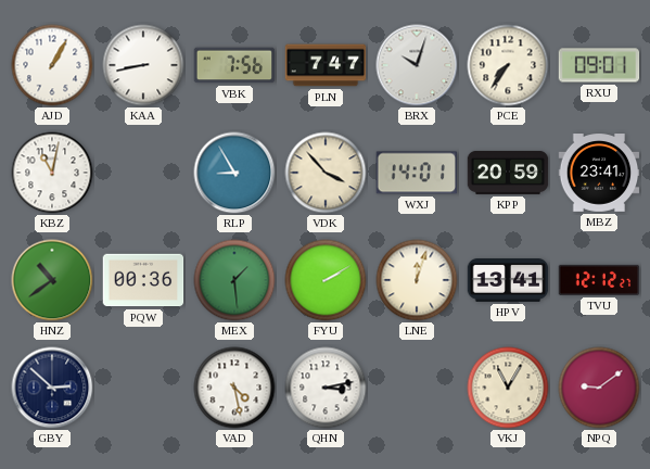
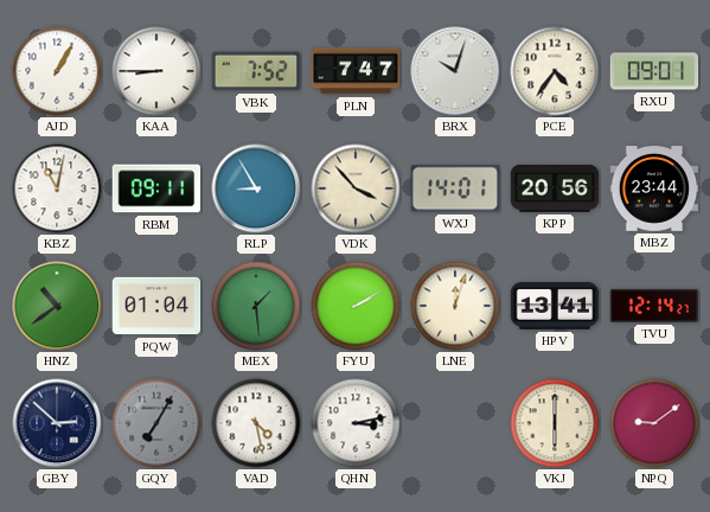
KAA: 8:43 -> 8:45
VBK: 7:56 -> 7:52
PCE: 7:36 -> 4:36
RBM: none -> 09:11
KPP: 20:59 -> 20:56
MBZ: 23:41 -> 23:44
PQW: 00:36 -> 01:04
TVU: 12:12 -> 12:14
GQY: none -> 7:05
VKJ: 11:05 -> 6:00
